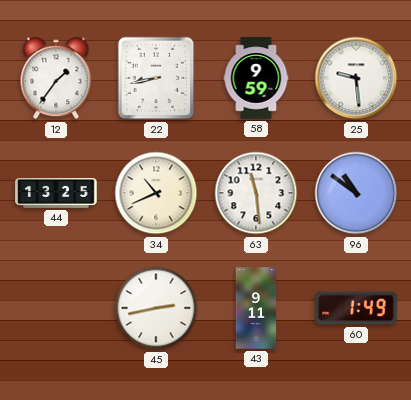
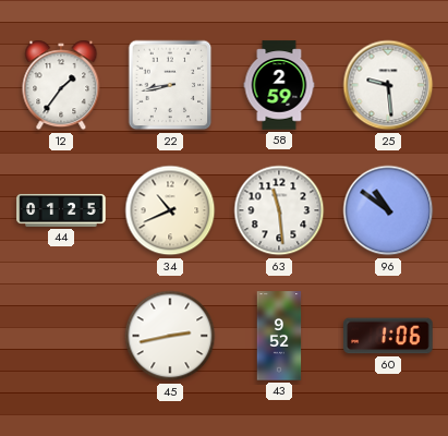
58: 9:59 -> 2:59
44: 13:25 -> 01:25
43: 9:11 -> 9:52
60: 1:49 -> 1:06
